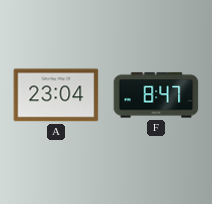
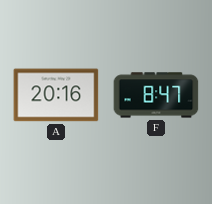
A: 23:04 -> 20:16
